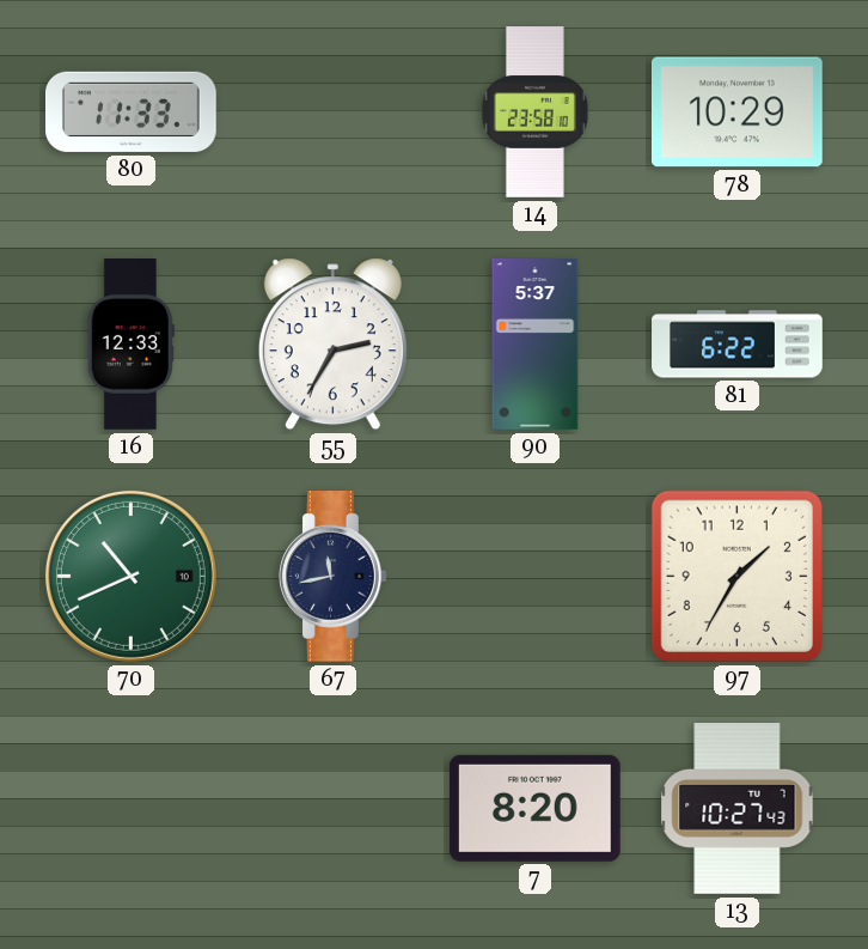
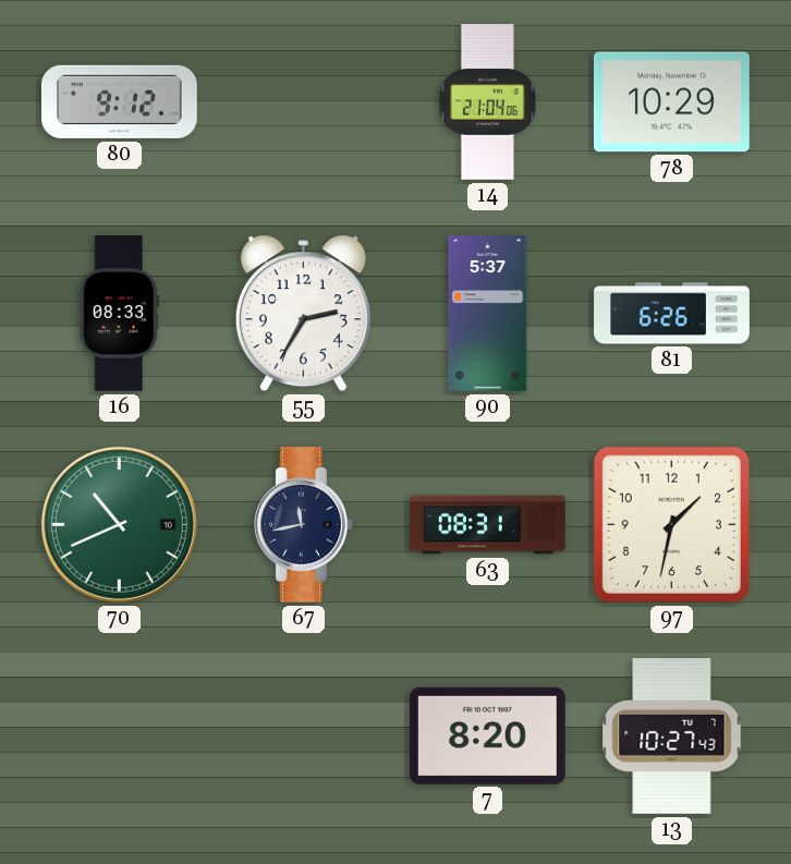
80: 11:33 -> 9:12
14: 23:58 -> 21:04
16: 12:33 -> 08:33
81: 6:22 -> 6:26
63: none -> 08:31
97: 1:35 -> 1:32
